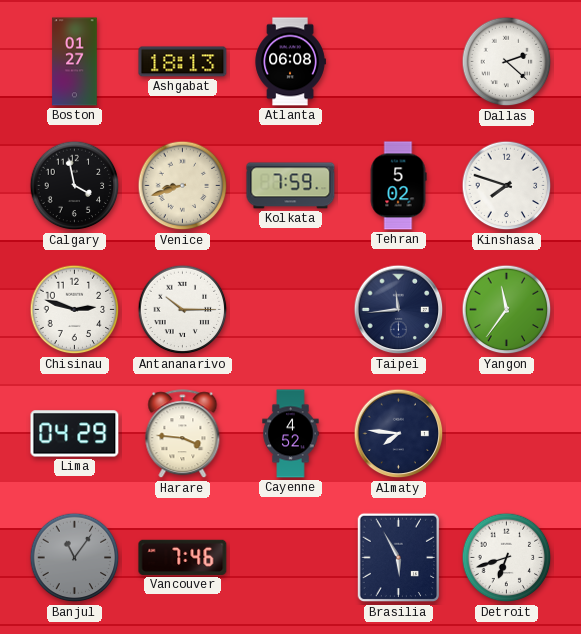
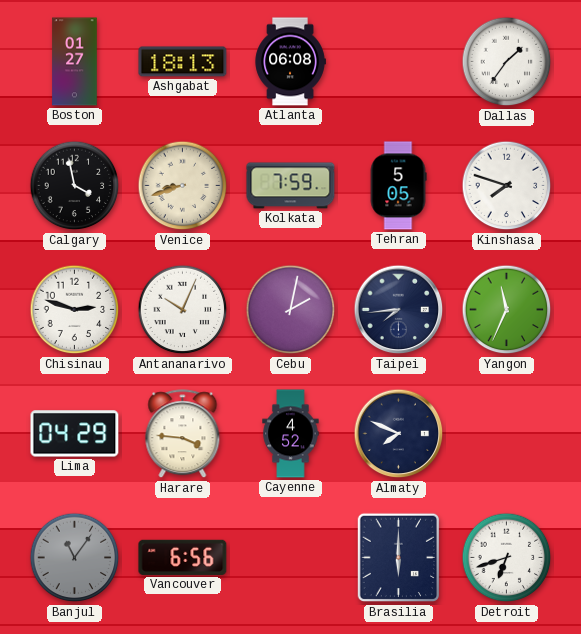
Dallas: 2:22 -> 1:36
Tehran: 5:02 -> 5:05
Antananarivo: 10:15 -> 10:04
Cebu: none -> 2:02
Taipei: 11:44 -> 7:44
Yangon: 11:36 -> 11:34
Almaty: 7:46 -> 7:49
Vancouver: 7:46 -> 6:56
Brasilia: 5:55 -> 6:00
